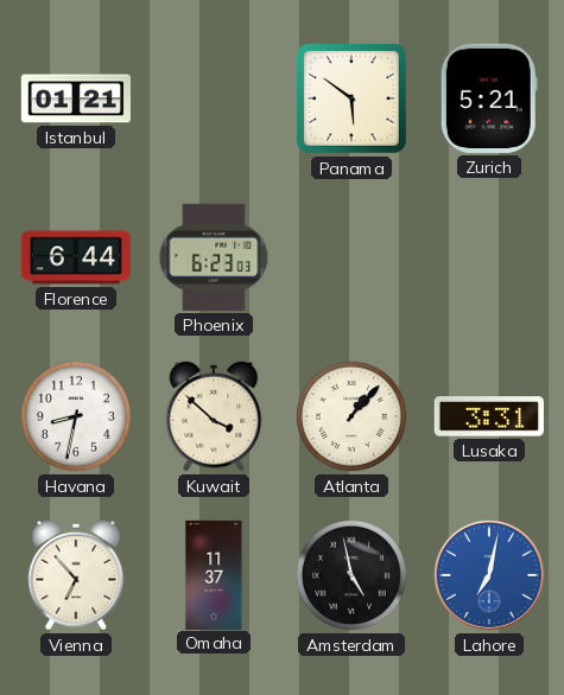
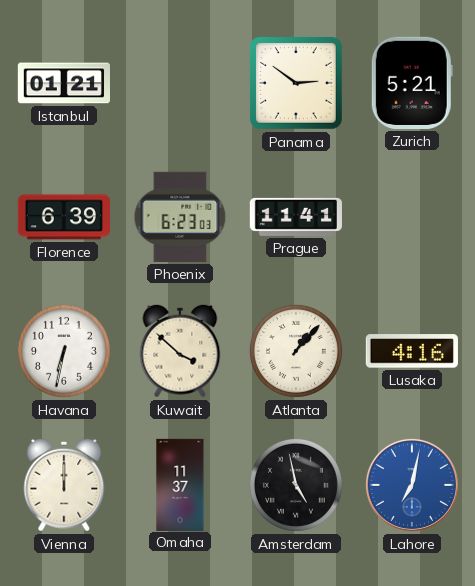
Panama: 5:51 -> 2:51
Florence: 6:44 -> 6:39
Prague: none -> 11:41
Havana: 8:32 -> 6:32
Lusaka: 3:31 -> 4:16
Vienna: 6:53 -> 12:00
